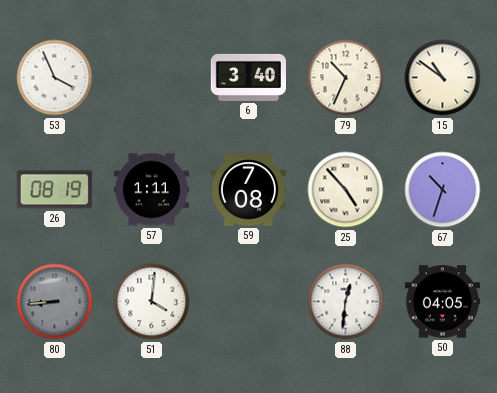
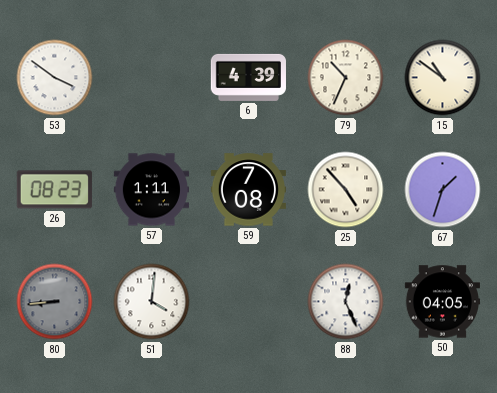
53: 3:56 -> 3:51
6: 3:40 -> 4:39
26: 08:19 -> 08:23
67: 10:33 -> 1:33
88: 12:31 -> 12:26
